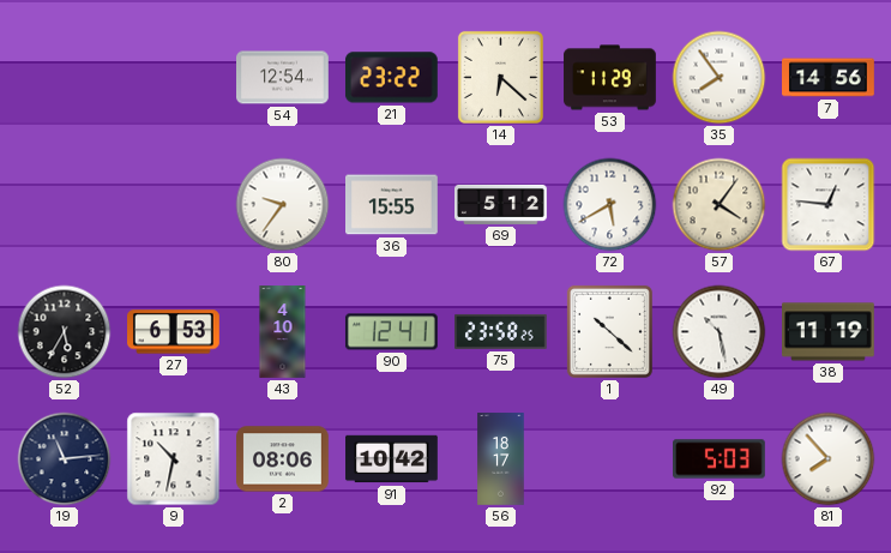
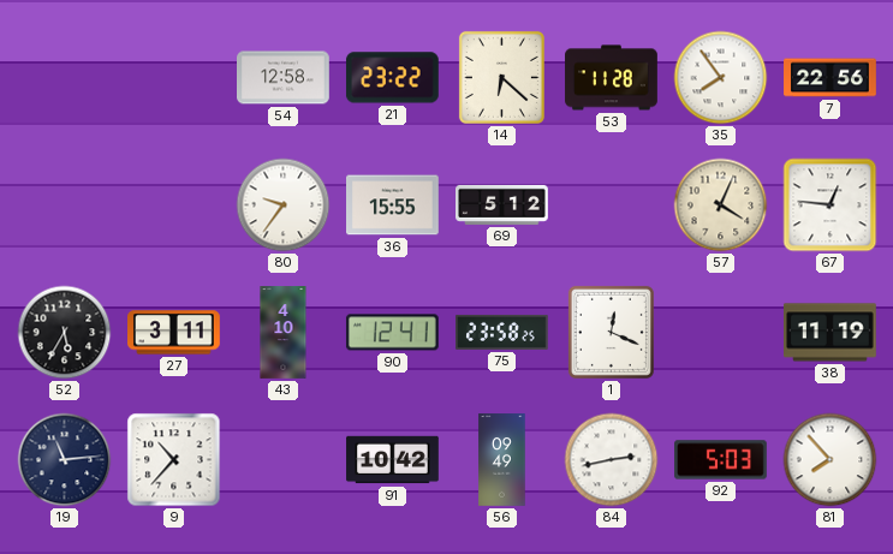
54: 12:54 -> 12:58
53: 11:29 -> 11:28
7: 14:56 -> 22:56
72: 5:40 -> none
57: 4:06 -> 4:04
27: 6:53 -> 3:11
1: 10:22 -> 12:19
49: 10:28 -> none
9: 10:32 -> 10:37
2: 08:06 -> none
56: 18:17 -> 09:49
84: none -> 2:43
